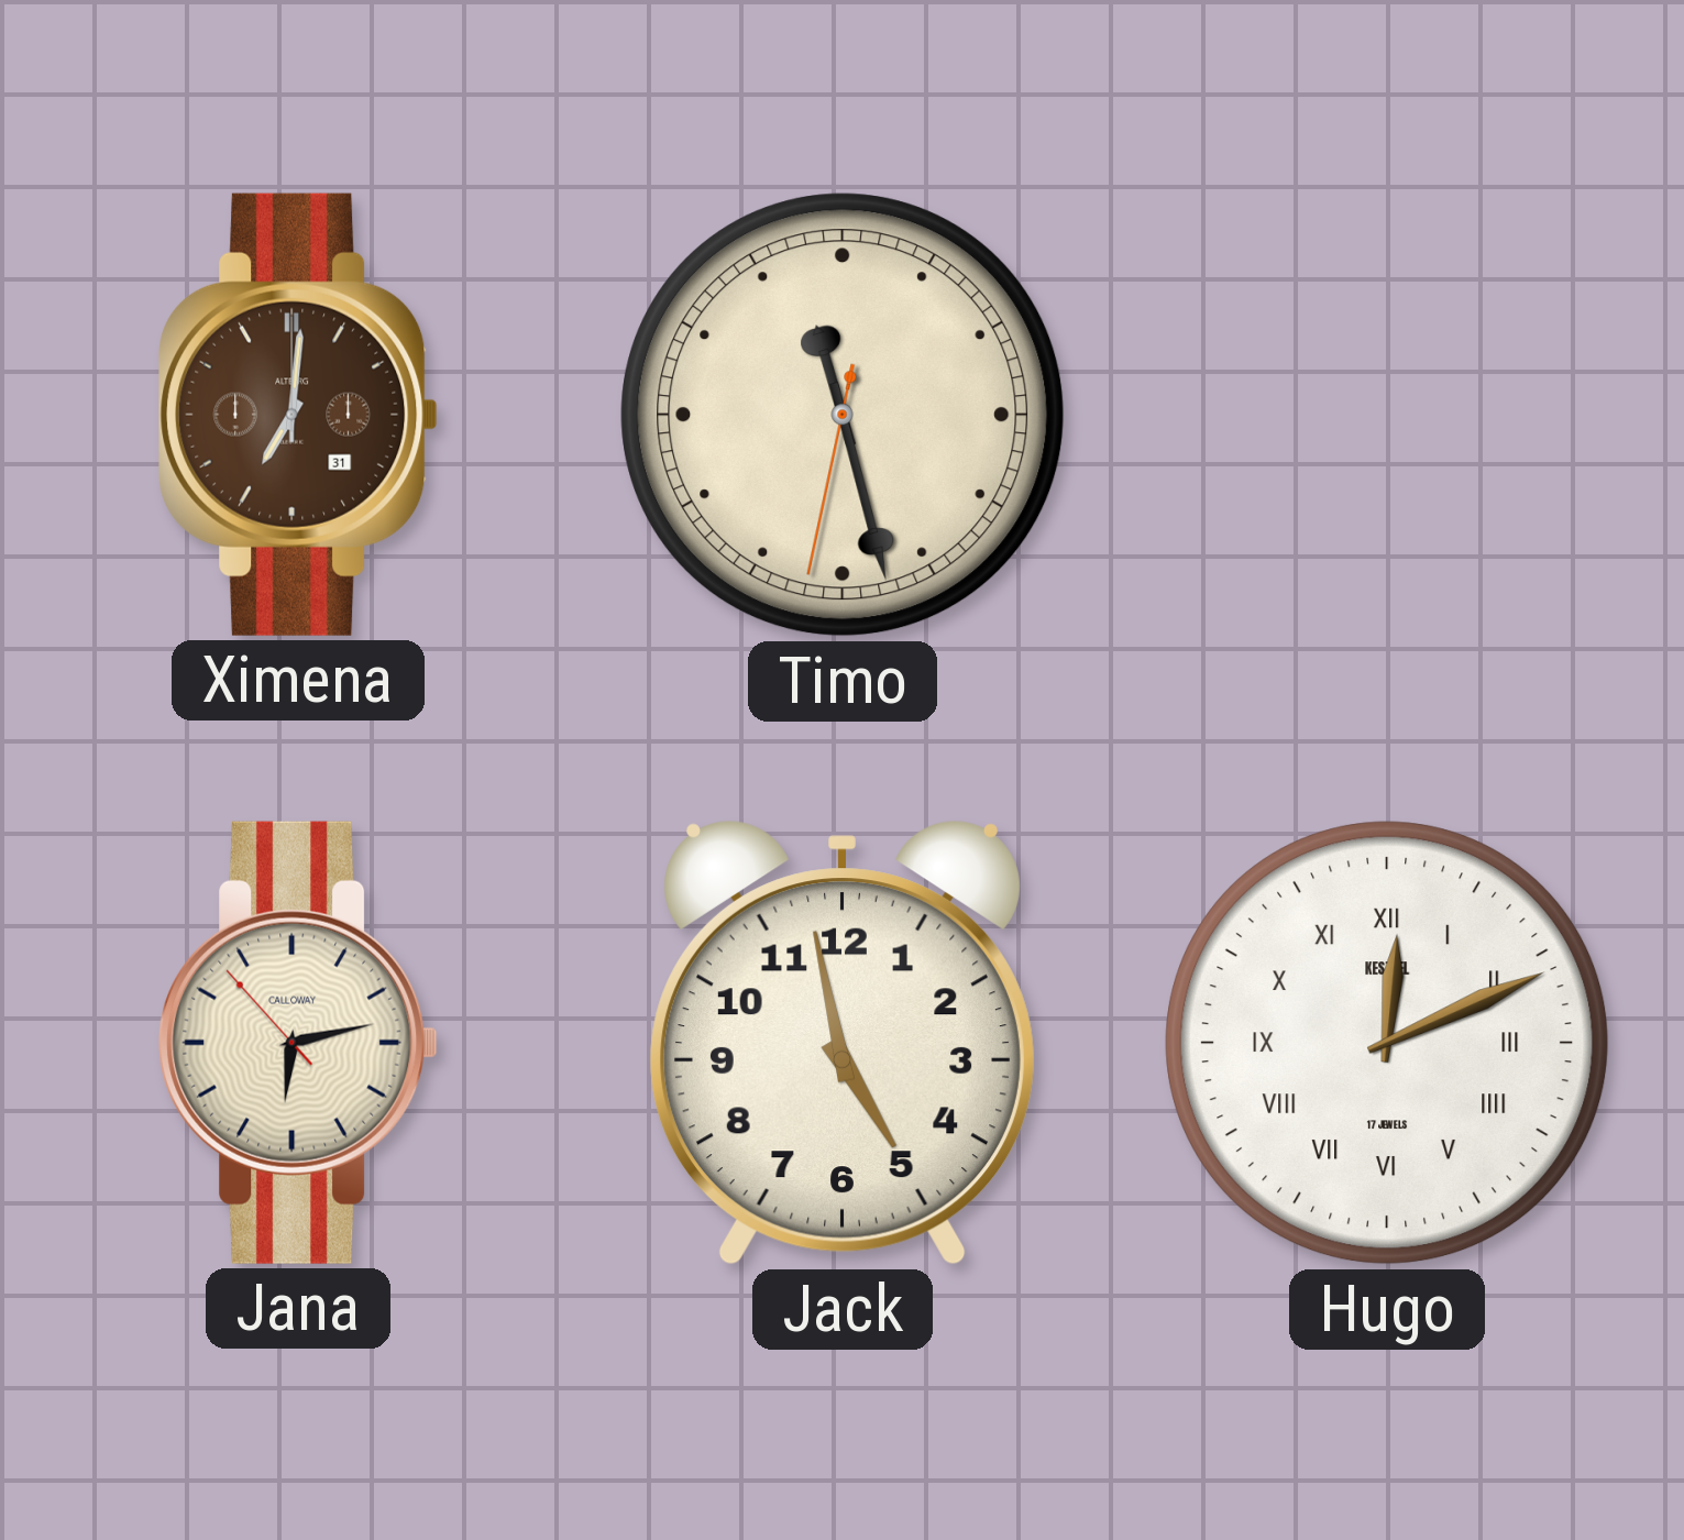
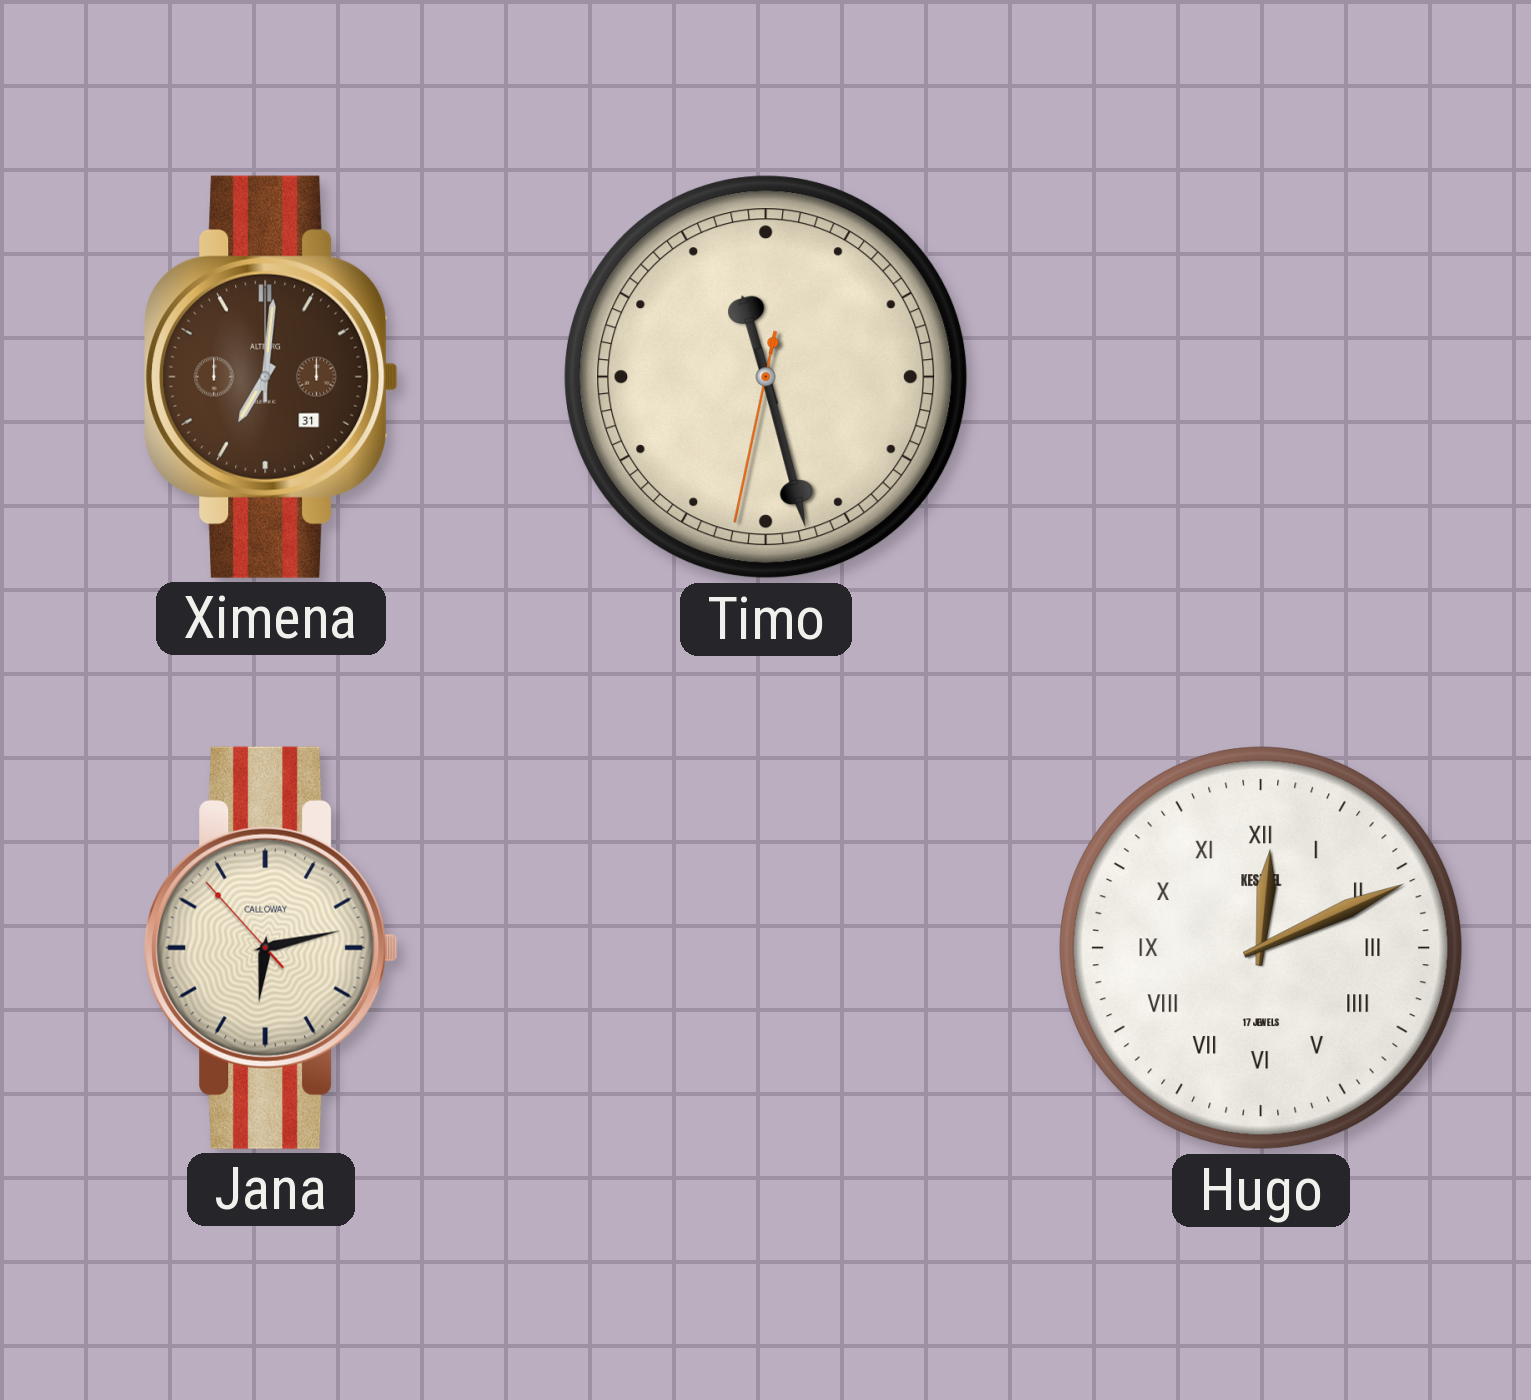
Jack: 4:58 -> none
